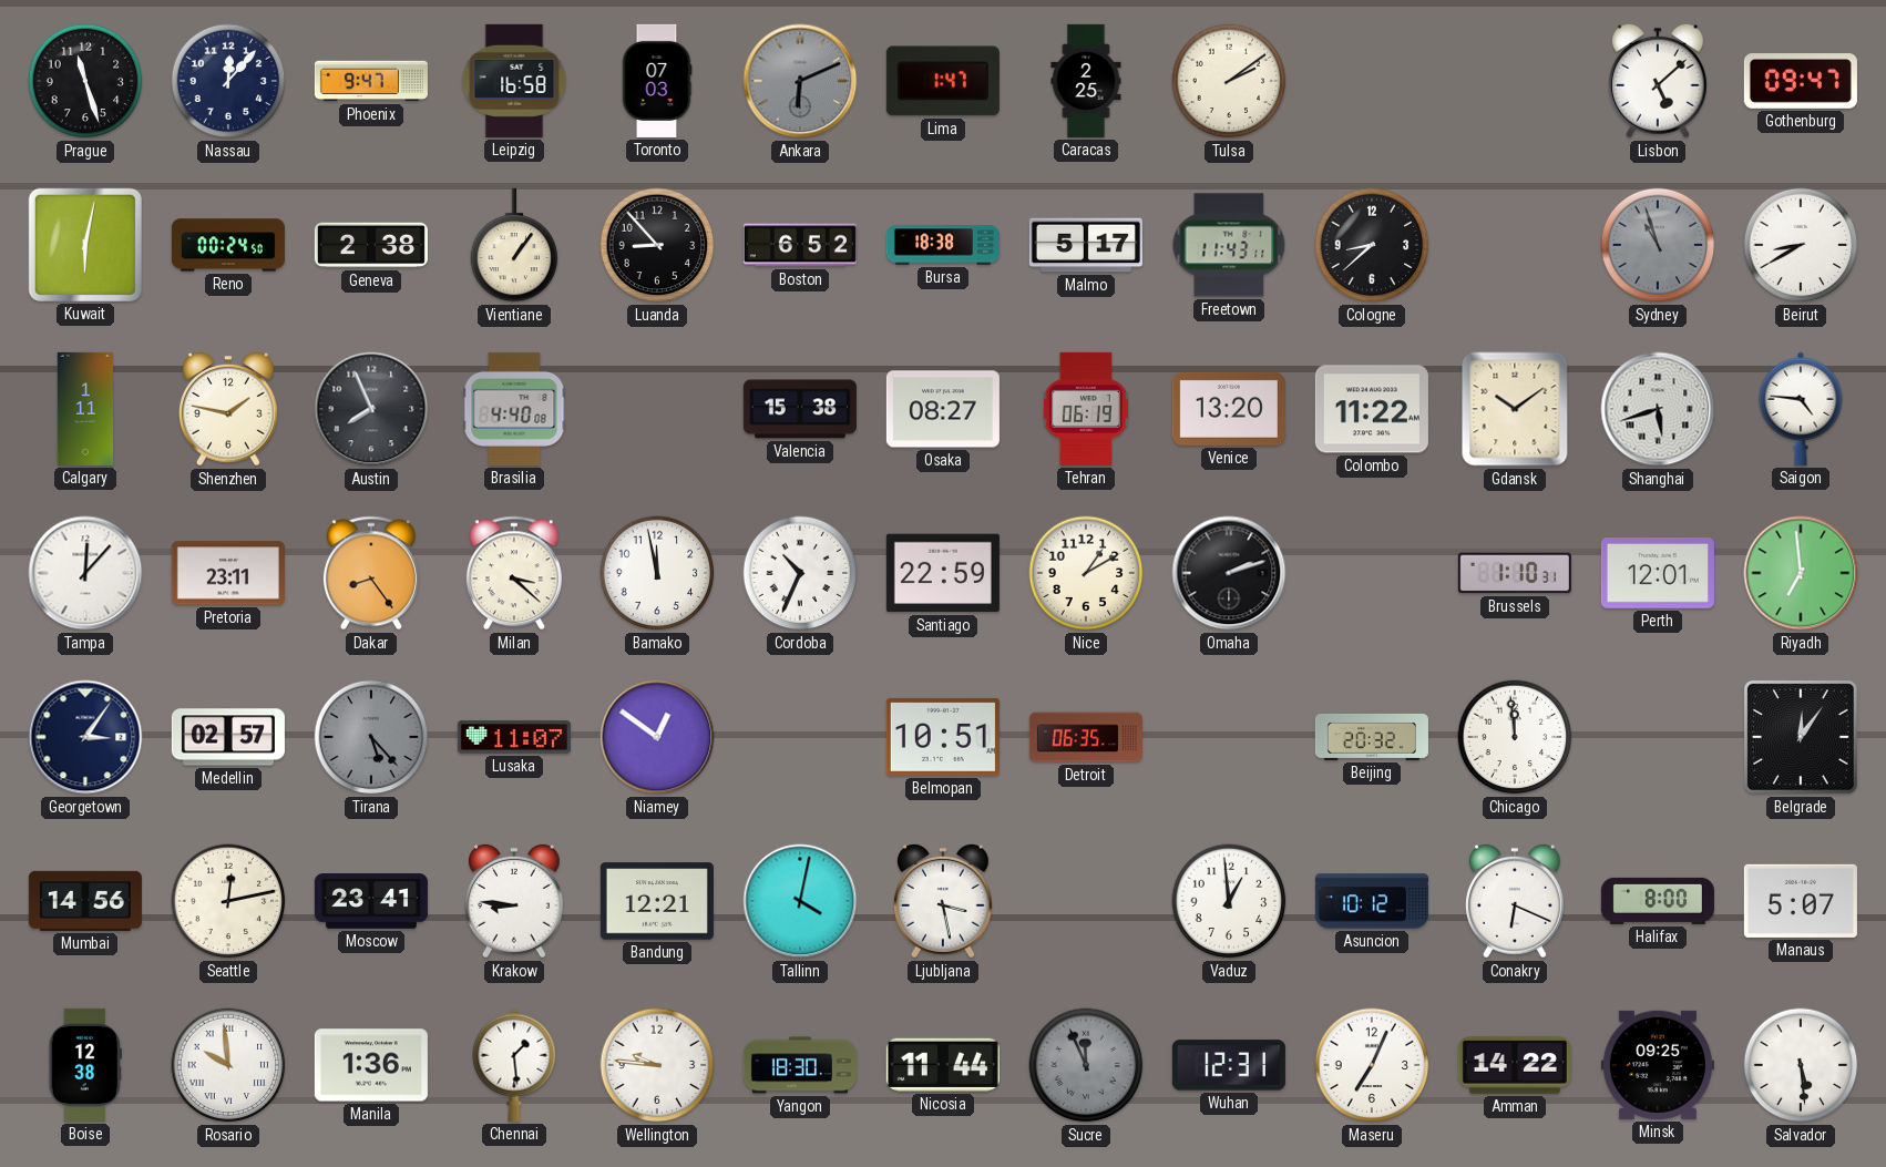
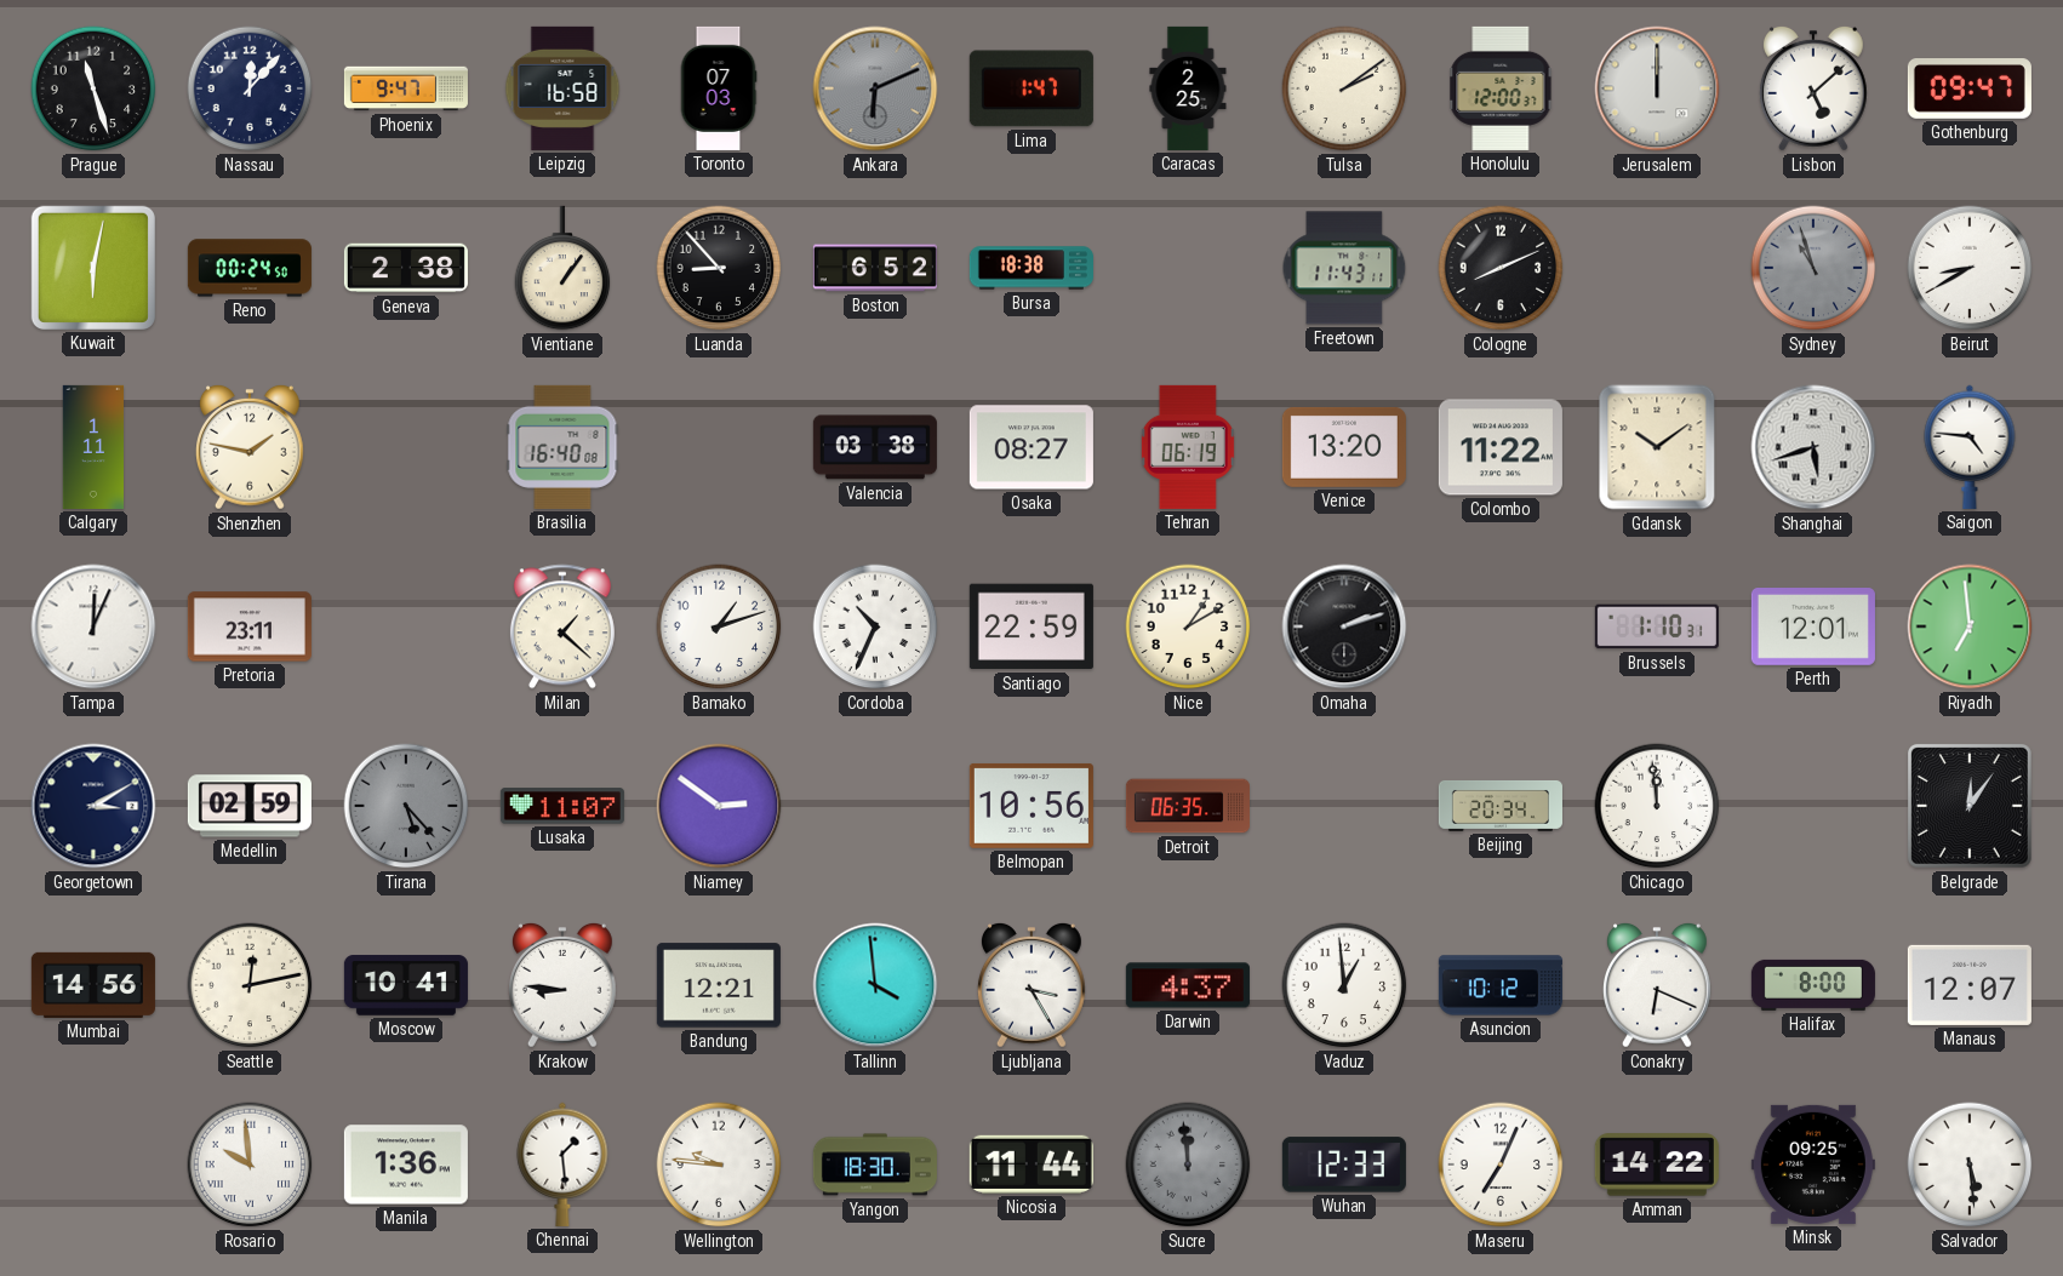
Honolulu: none -> 12:00
Jerusalem: none -> 12:00
Malmo: 5:17 -> none
Cologne: 8:38 -> 8:11
Austin: 7:56 -> none
Brasilia: 4:40 -> 16:40
Valencia: 15:38 -> 03:38
Tampa: 12:07 -> 12:04
Dakar: 8:24 -> none
Milan: 3:22 -> 1:22
Bamako: 11:58 -> 1:12
Georgetown: 3:06 -> 3:10
Medellin: 02:57 -> 02:59
Niamey: 12:51 -> 2:51
Belmopan: 10:51 -> 10:56
Beijing: 20:32 -> 20:34
Moscow: 23:41 -> 10:41
Tallinn: 4:02 -> 3:59
Ljubljana: 3:28 -> 3:25
Darwin: none -> 4:37
Manaus: 5:07 -> 12:07
Boise: 12:38 -> none
Sucre: 11:56 -> 11:59
Wuhan: 12:31 -> 12:33
